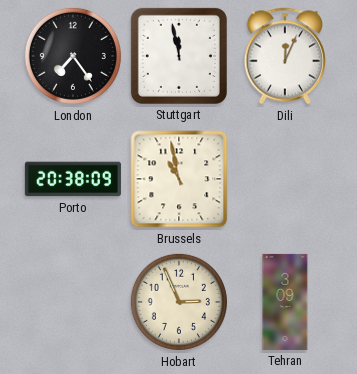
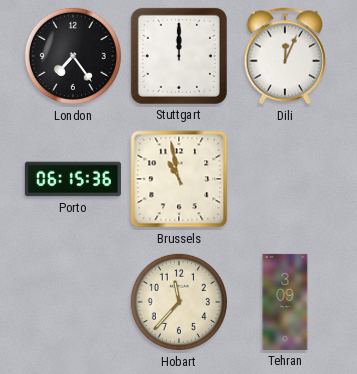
Stuttgart: 11:58 -> 12:00
Porto: 20:38 -> 06:15
Hobart: 2:56 -> 11:37
